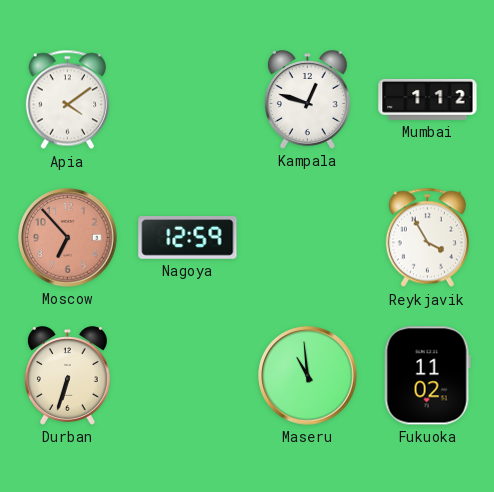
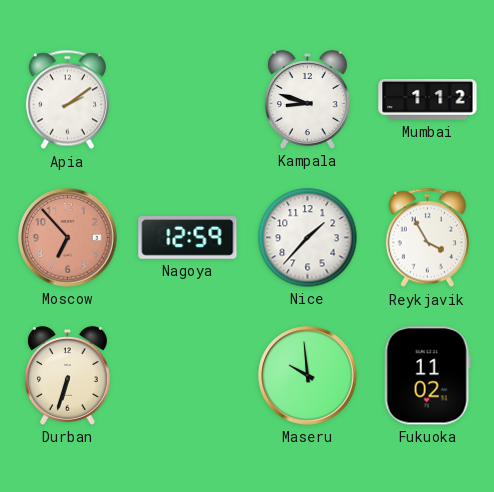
Apia: 4:09 -> 2:09
Kampala: 12:48 -> 8:48
Nice: none -> 1:37
Maseru: 10:59 -> 9:59
